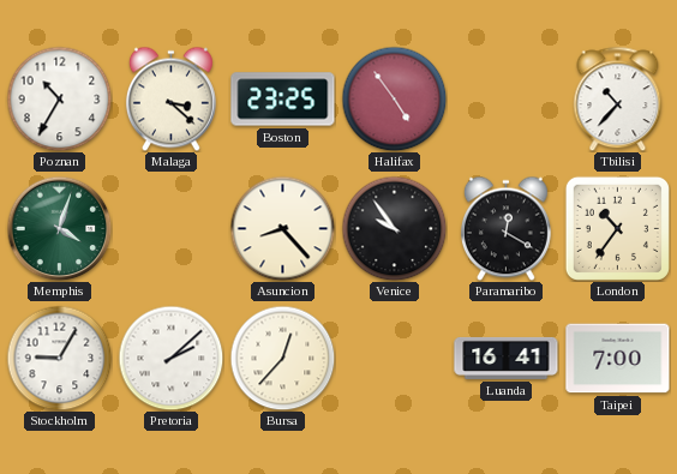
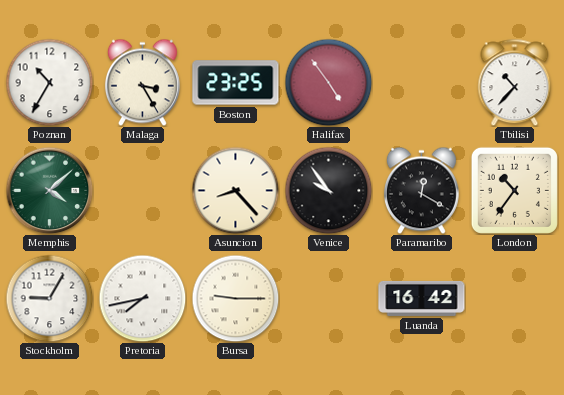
Malaga: 3:22 -> 3:25
Memphis: 4:03 -> 4:08
Pretoria: 2:08 -> 7:43
Bursa: 12:37 -> 9:15
Luanda: 16:41 -> 16:42
Taipei: 7:00 -> none
